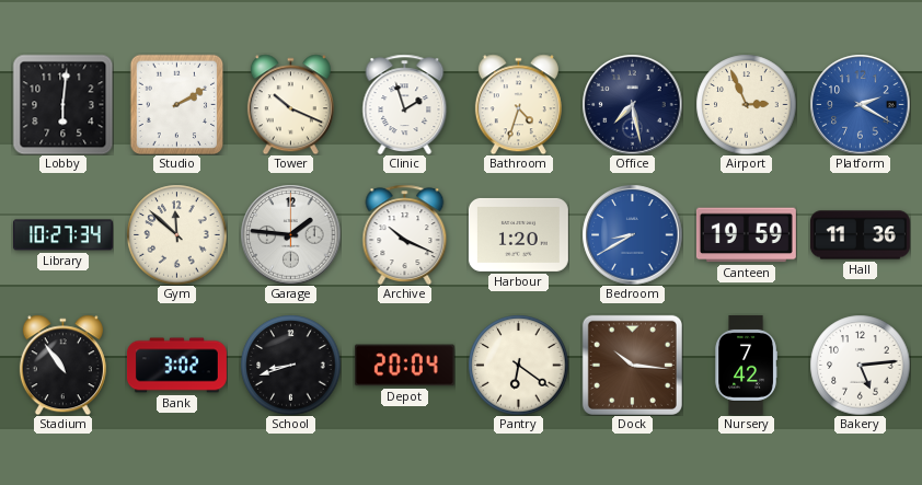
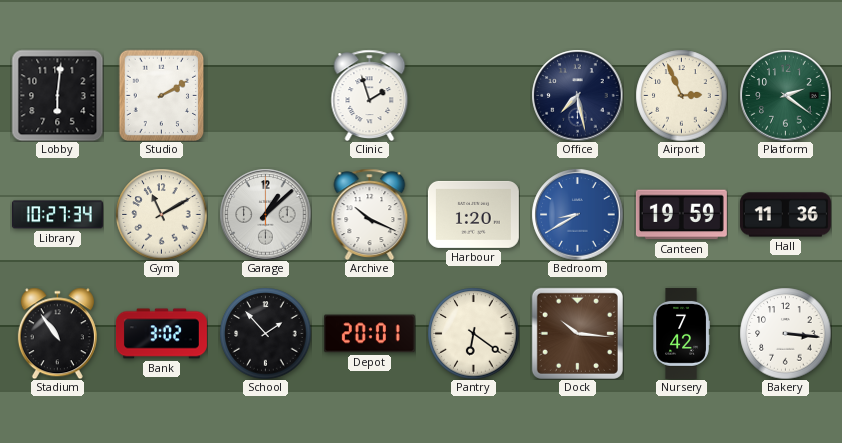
Tower: 10:19 -> none
Bathroom: 4:33 -> none
Platform: 2:20 -> 2:21
Platform dial: blue -> green
Gym: 11:52 -> 11:10
Garage: 1:46 -> 1:08
School: 8:42 -> 1:53
Depot: 20:04 -> 20:01
Bakery: 5:14 -> 3:16
